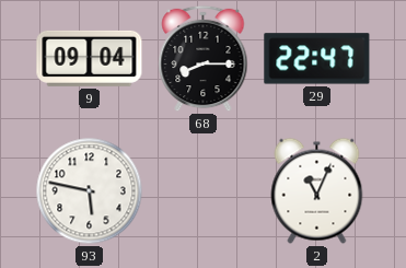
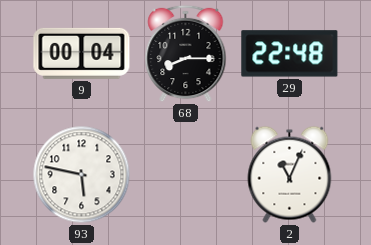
9: 09:04 -> 00:04
29: 22:47 -> 22:48
